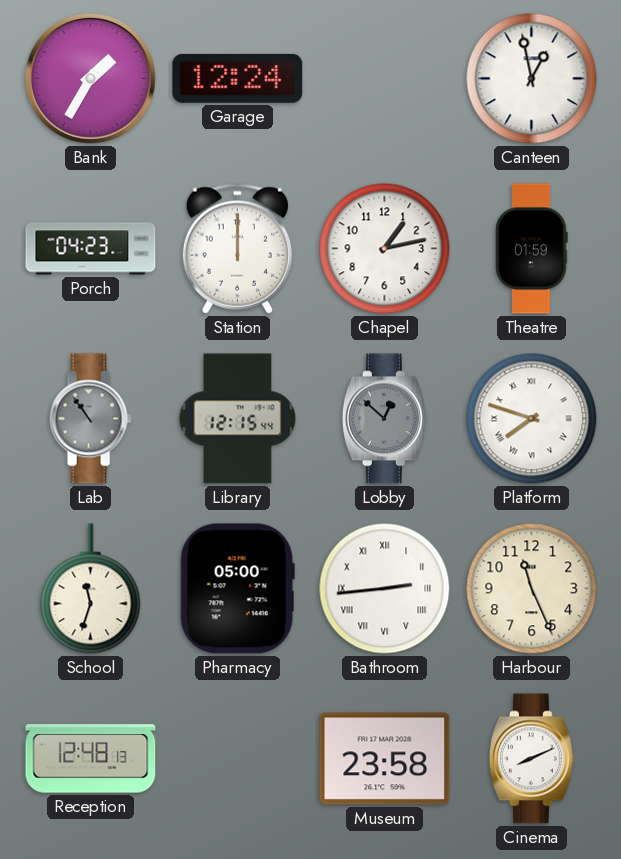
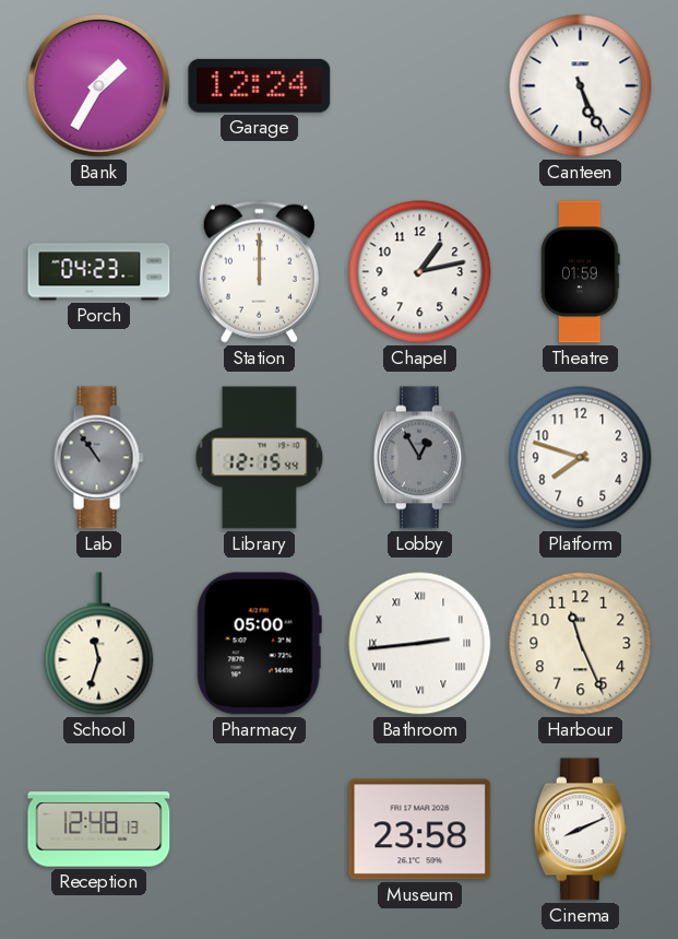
Canteen: 12:58 -> 5:26
Lobby: 12:52 -> 12:55
Platform numerals: Roman -> Arabic
